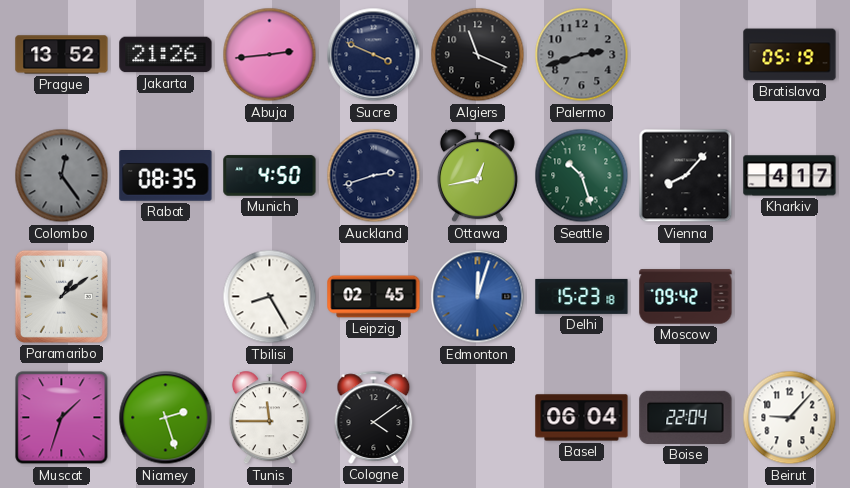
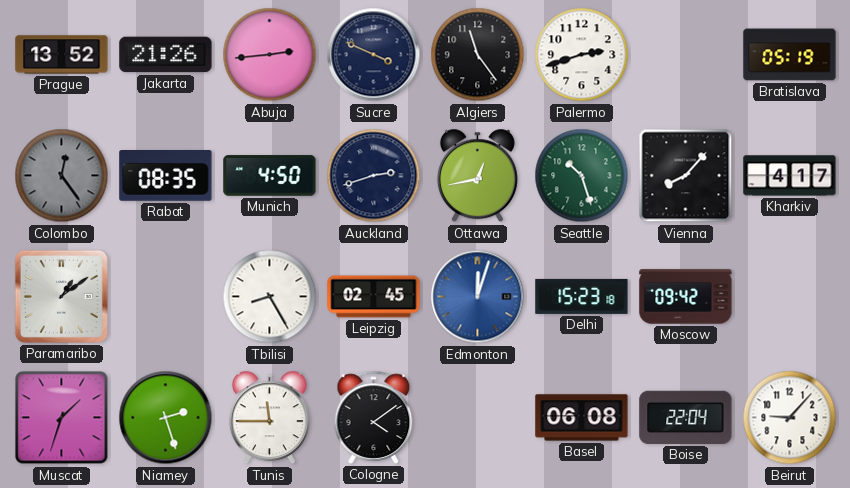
Algiers: 11:19 -> 11:24
Palermo dial: grey -> white
Basel: 06:04 -> 06:08
